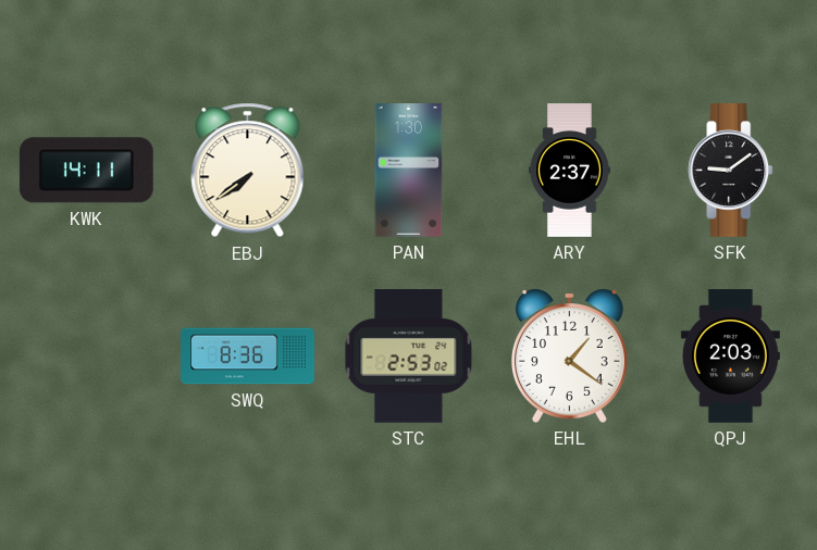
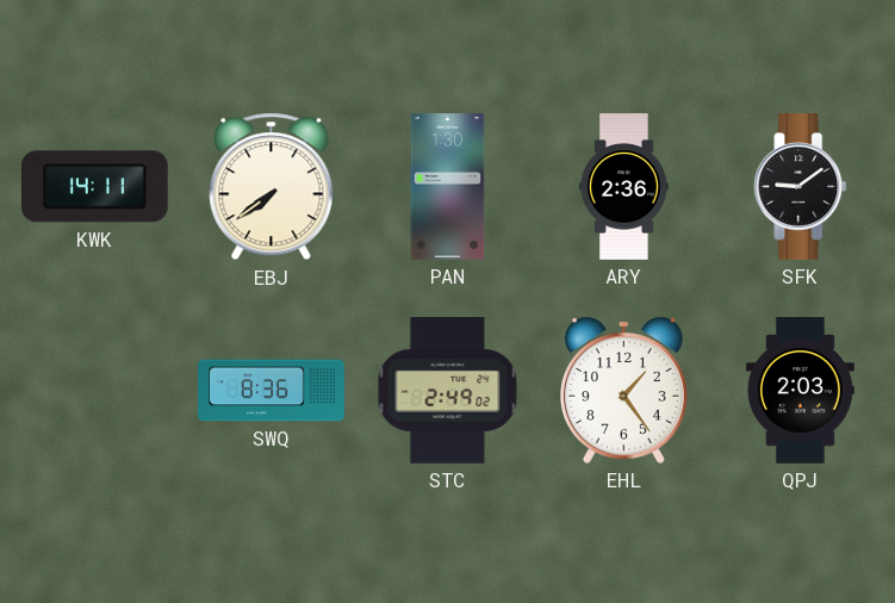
ARY: 2:37 -> 2:36
STC: 2:53 -> 2:49
EHL: 1:21 -> 1:24
